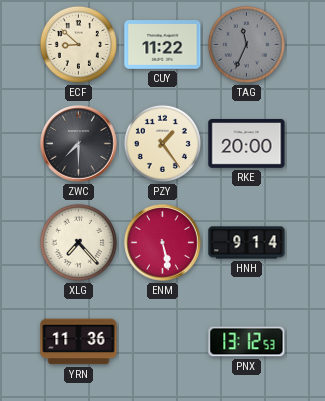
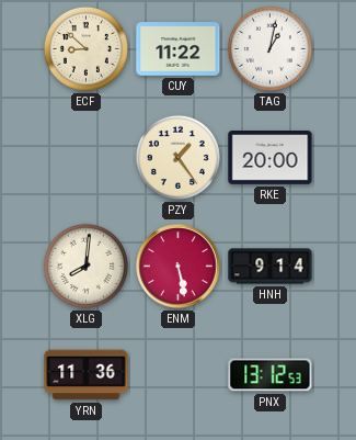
TAG: 11:34 -> 1:02
TAG dial: grey -> white
ZWC: 7:30 -> none
XLG: 7:23 -> 8:01
